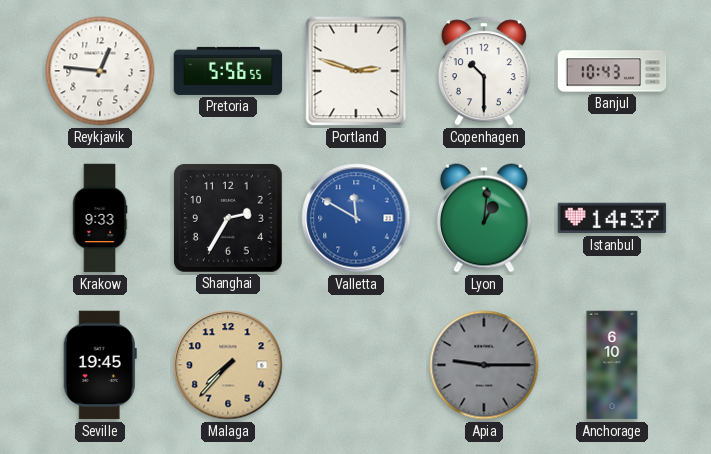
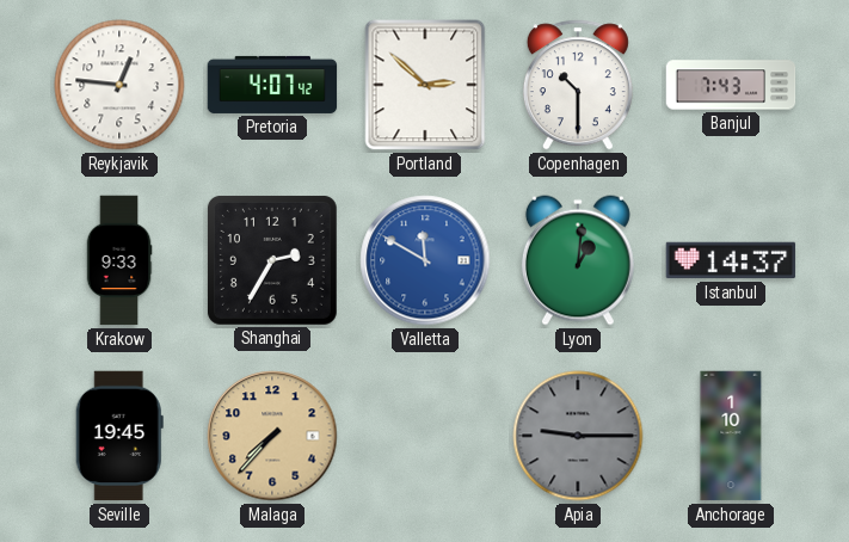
Pretoria: 5:56 -> 4:07
Portland: 2:48 -> 2:52
Banjul: 10:43 -> 7:43
Anchorage: 6:10 -> 1:10
